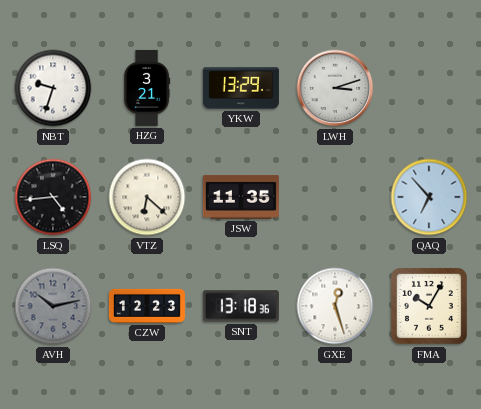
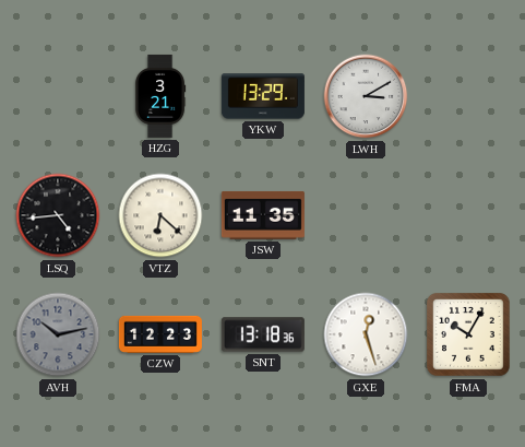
NBT: 9:33 -> none
LWH: 3:12 -> 3:10
QAQ: 6:53 -> none
